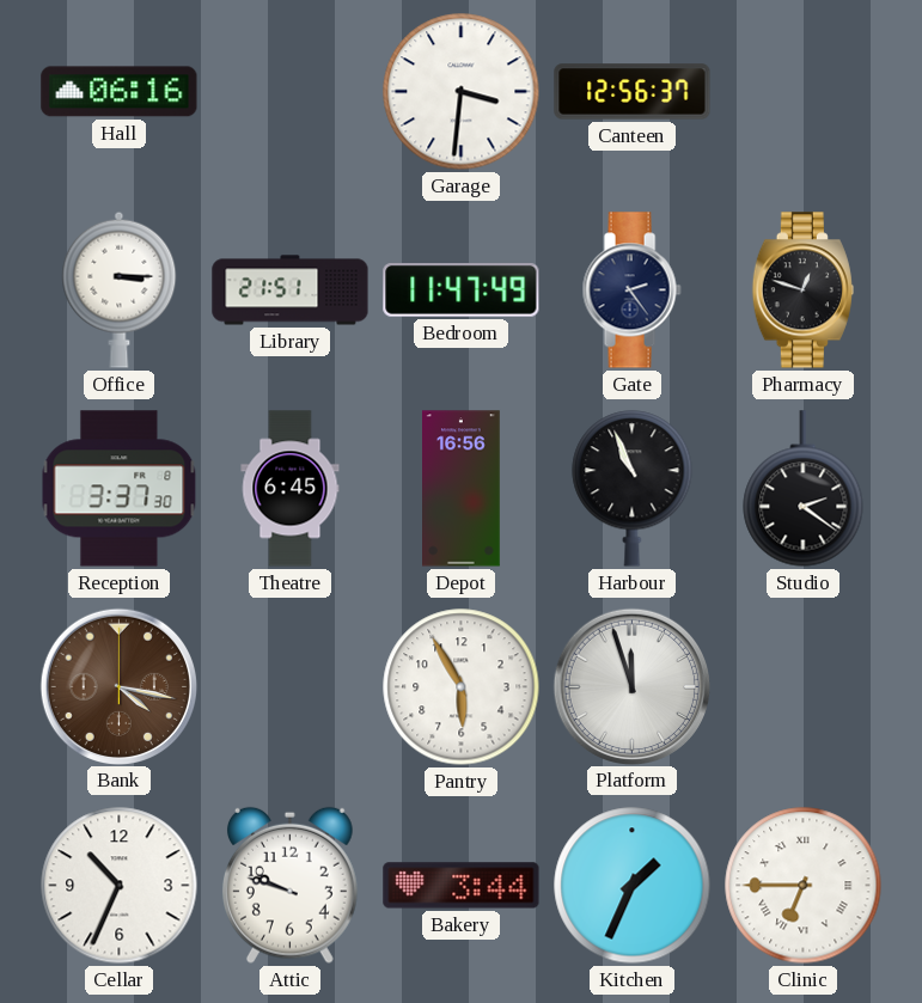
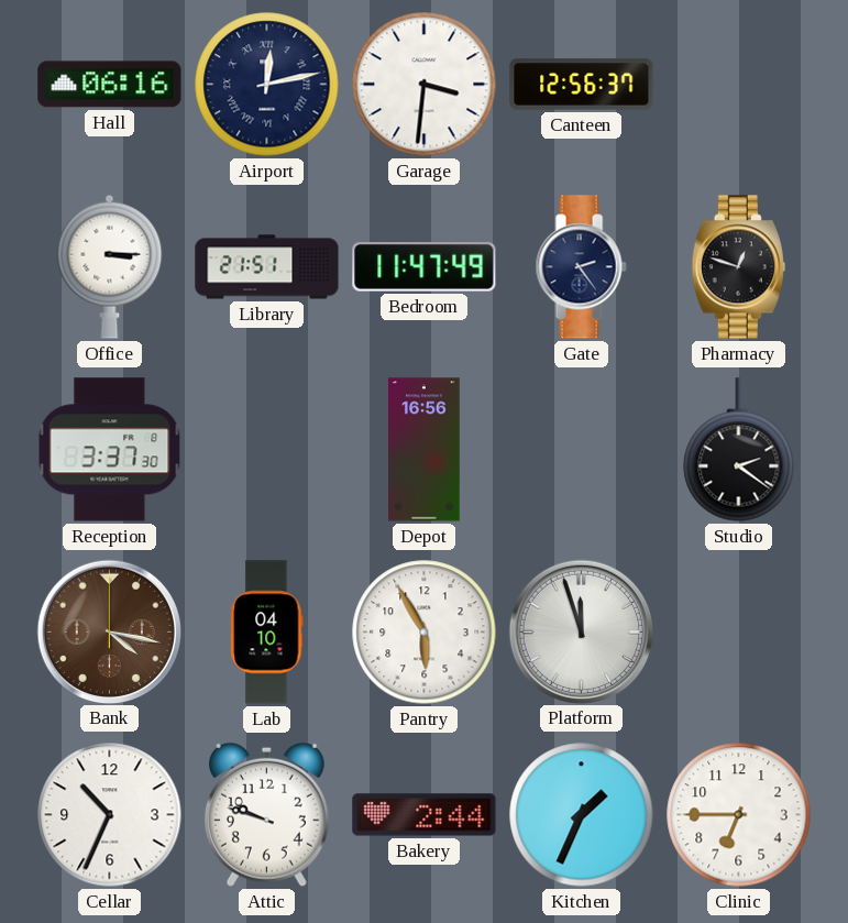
Airport: none -> 12:13
Theatre: 6:45 -> none
Harbour: 10:56 -> none
Lab: none -> 04:10
Bakery: 3:44 -> 2:44
Clinic numerals: Roman -> Arabic
